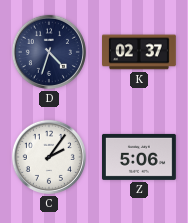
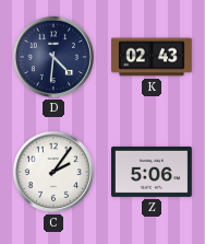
D: 4:33 -> 4:31
K: 02:37 -> 02:43
